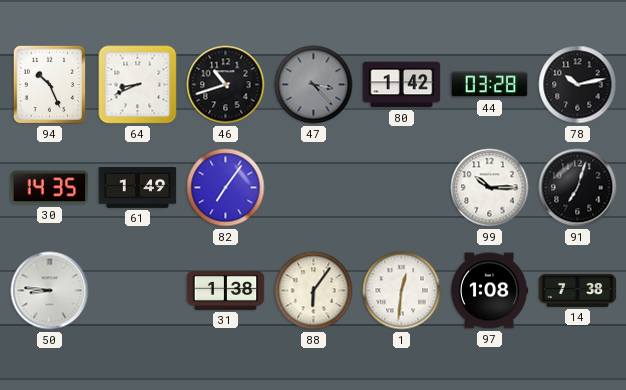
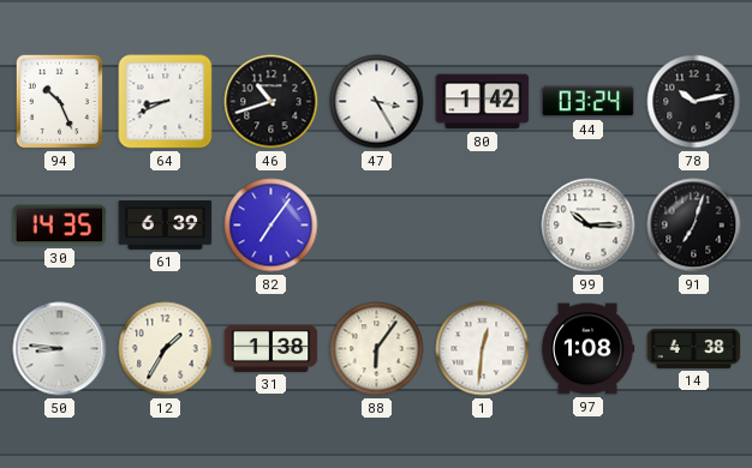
47: 3:23 -> 3:25
47 dial: grey -> white
44: 03:28 -> 03:24
61: 1:49 -> 6:39
12: none -> 1:35
14: 7:38 -> 4:38
